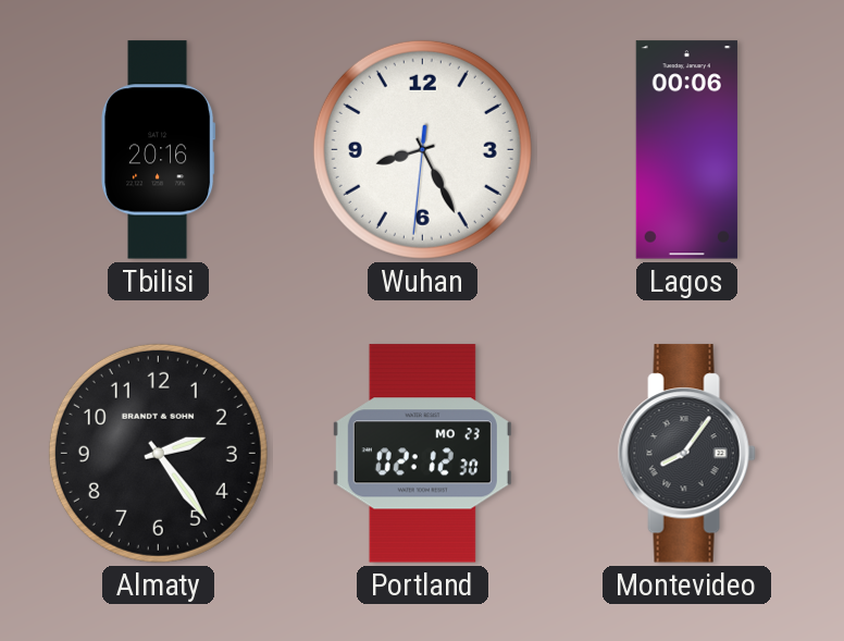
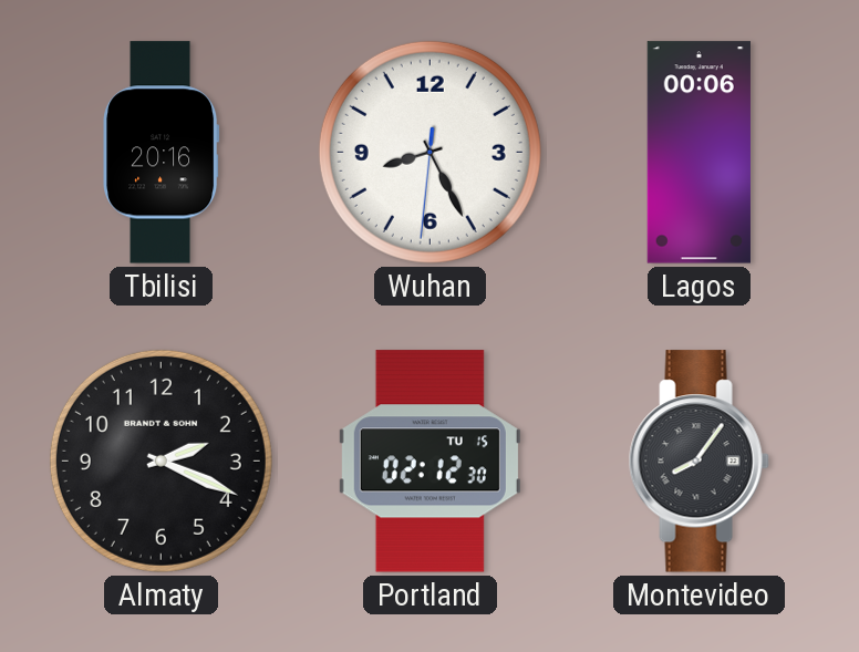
Almaty: 2:24 -> 2:19
Portland date: MO 23 -> TU 15
